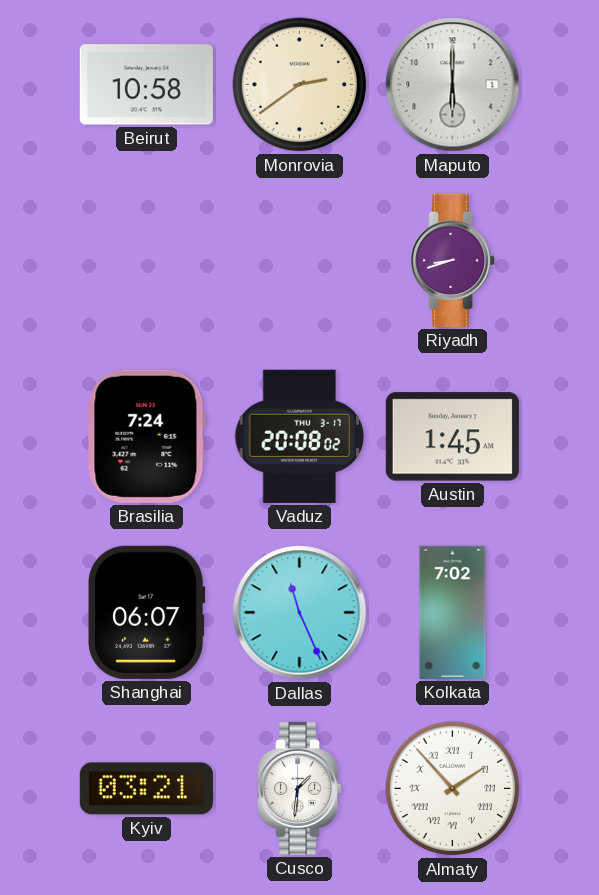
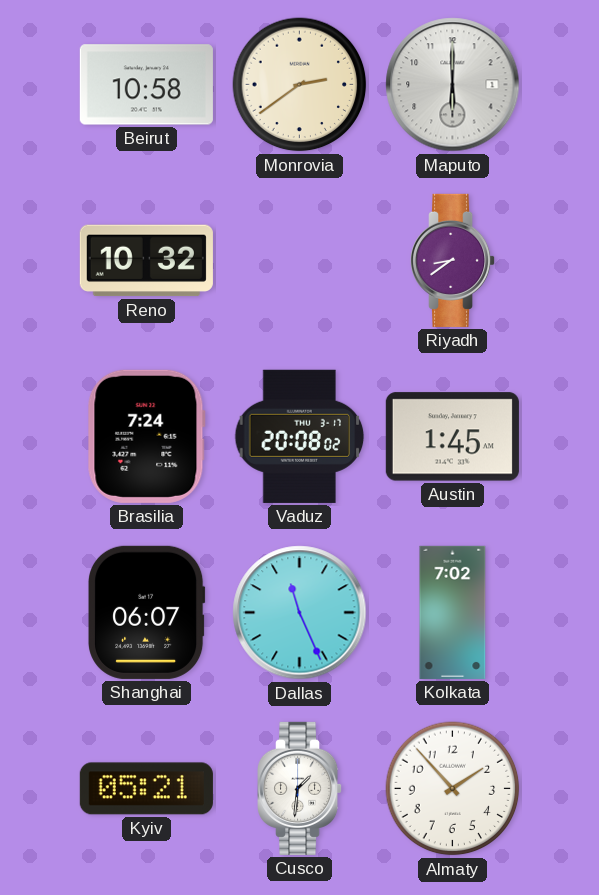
Reno: none -> 10:32
Riyadh: 8:42 -> 8:39
Kyiv: 03:21 -> 05:21
Almaty numerals: Roman -> Arabic
